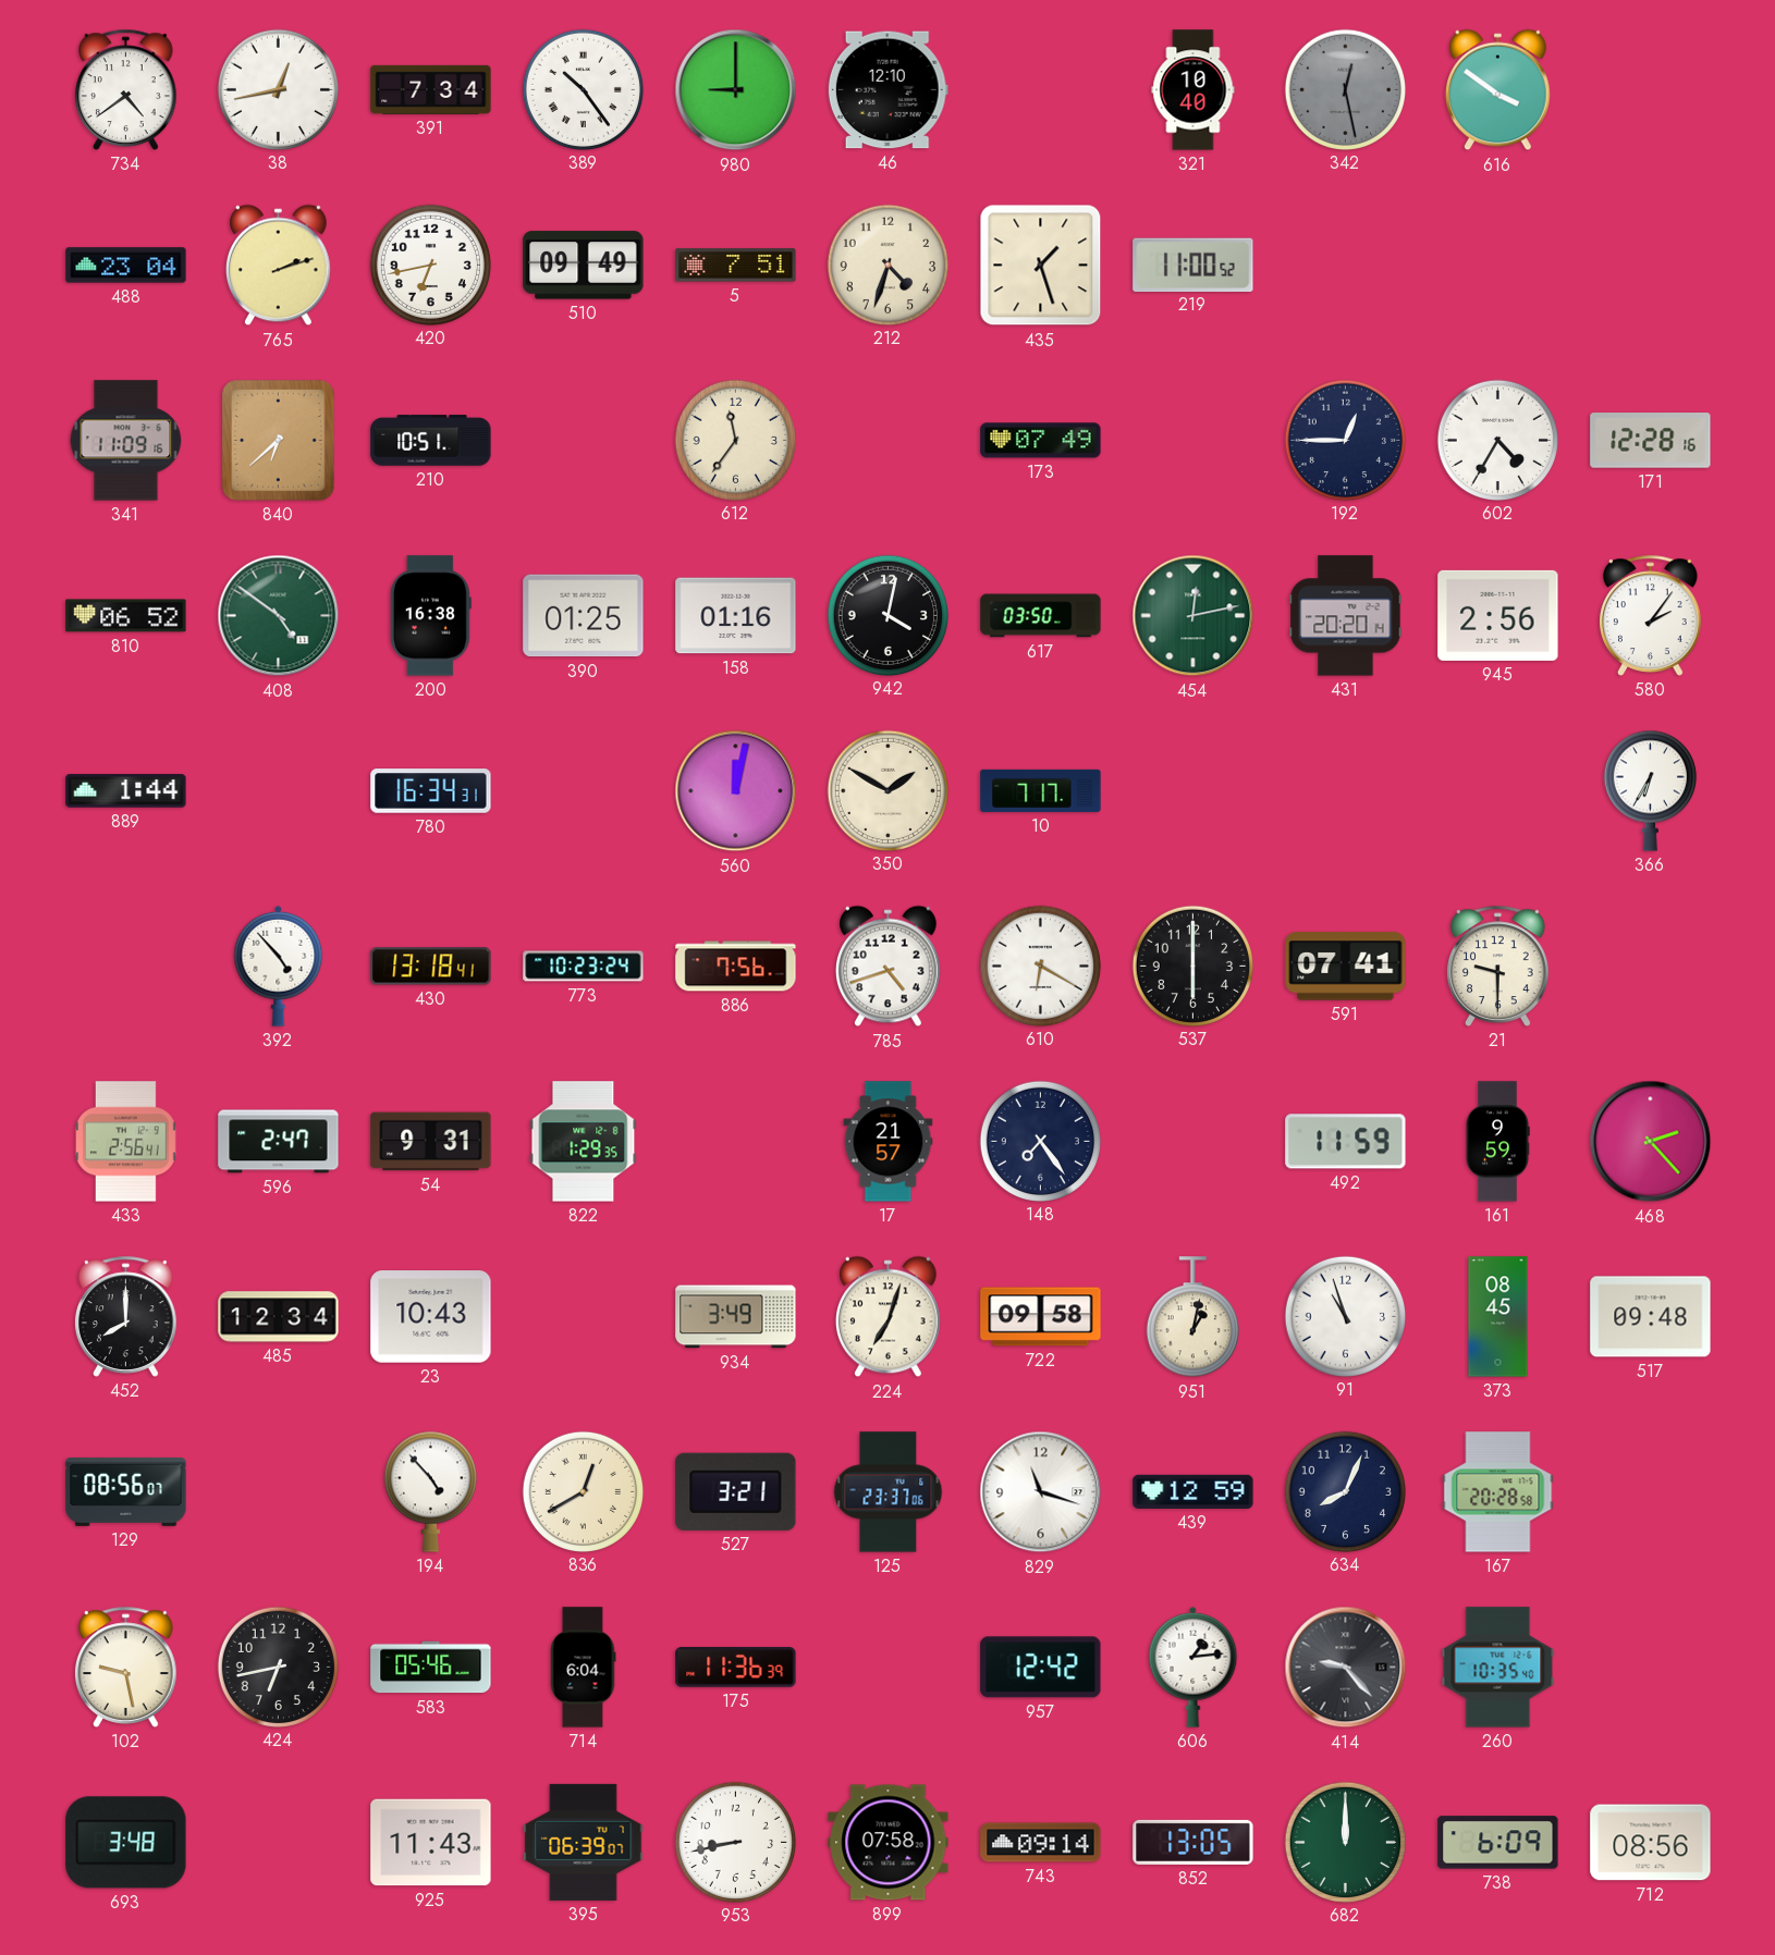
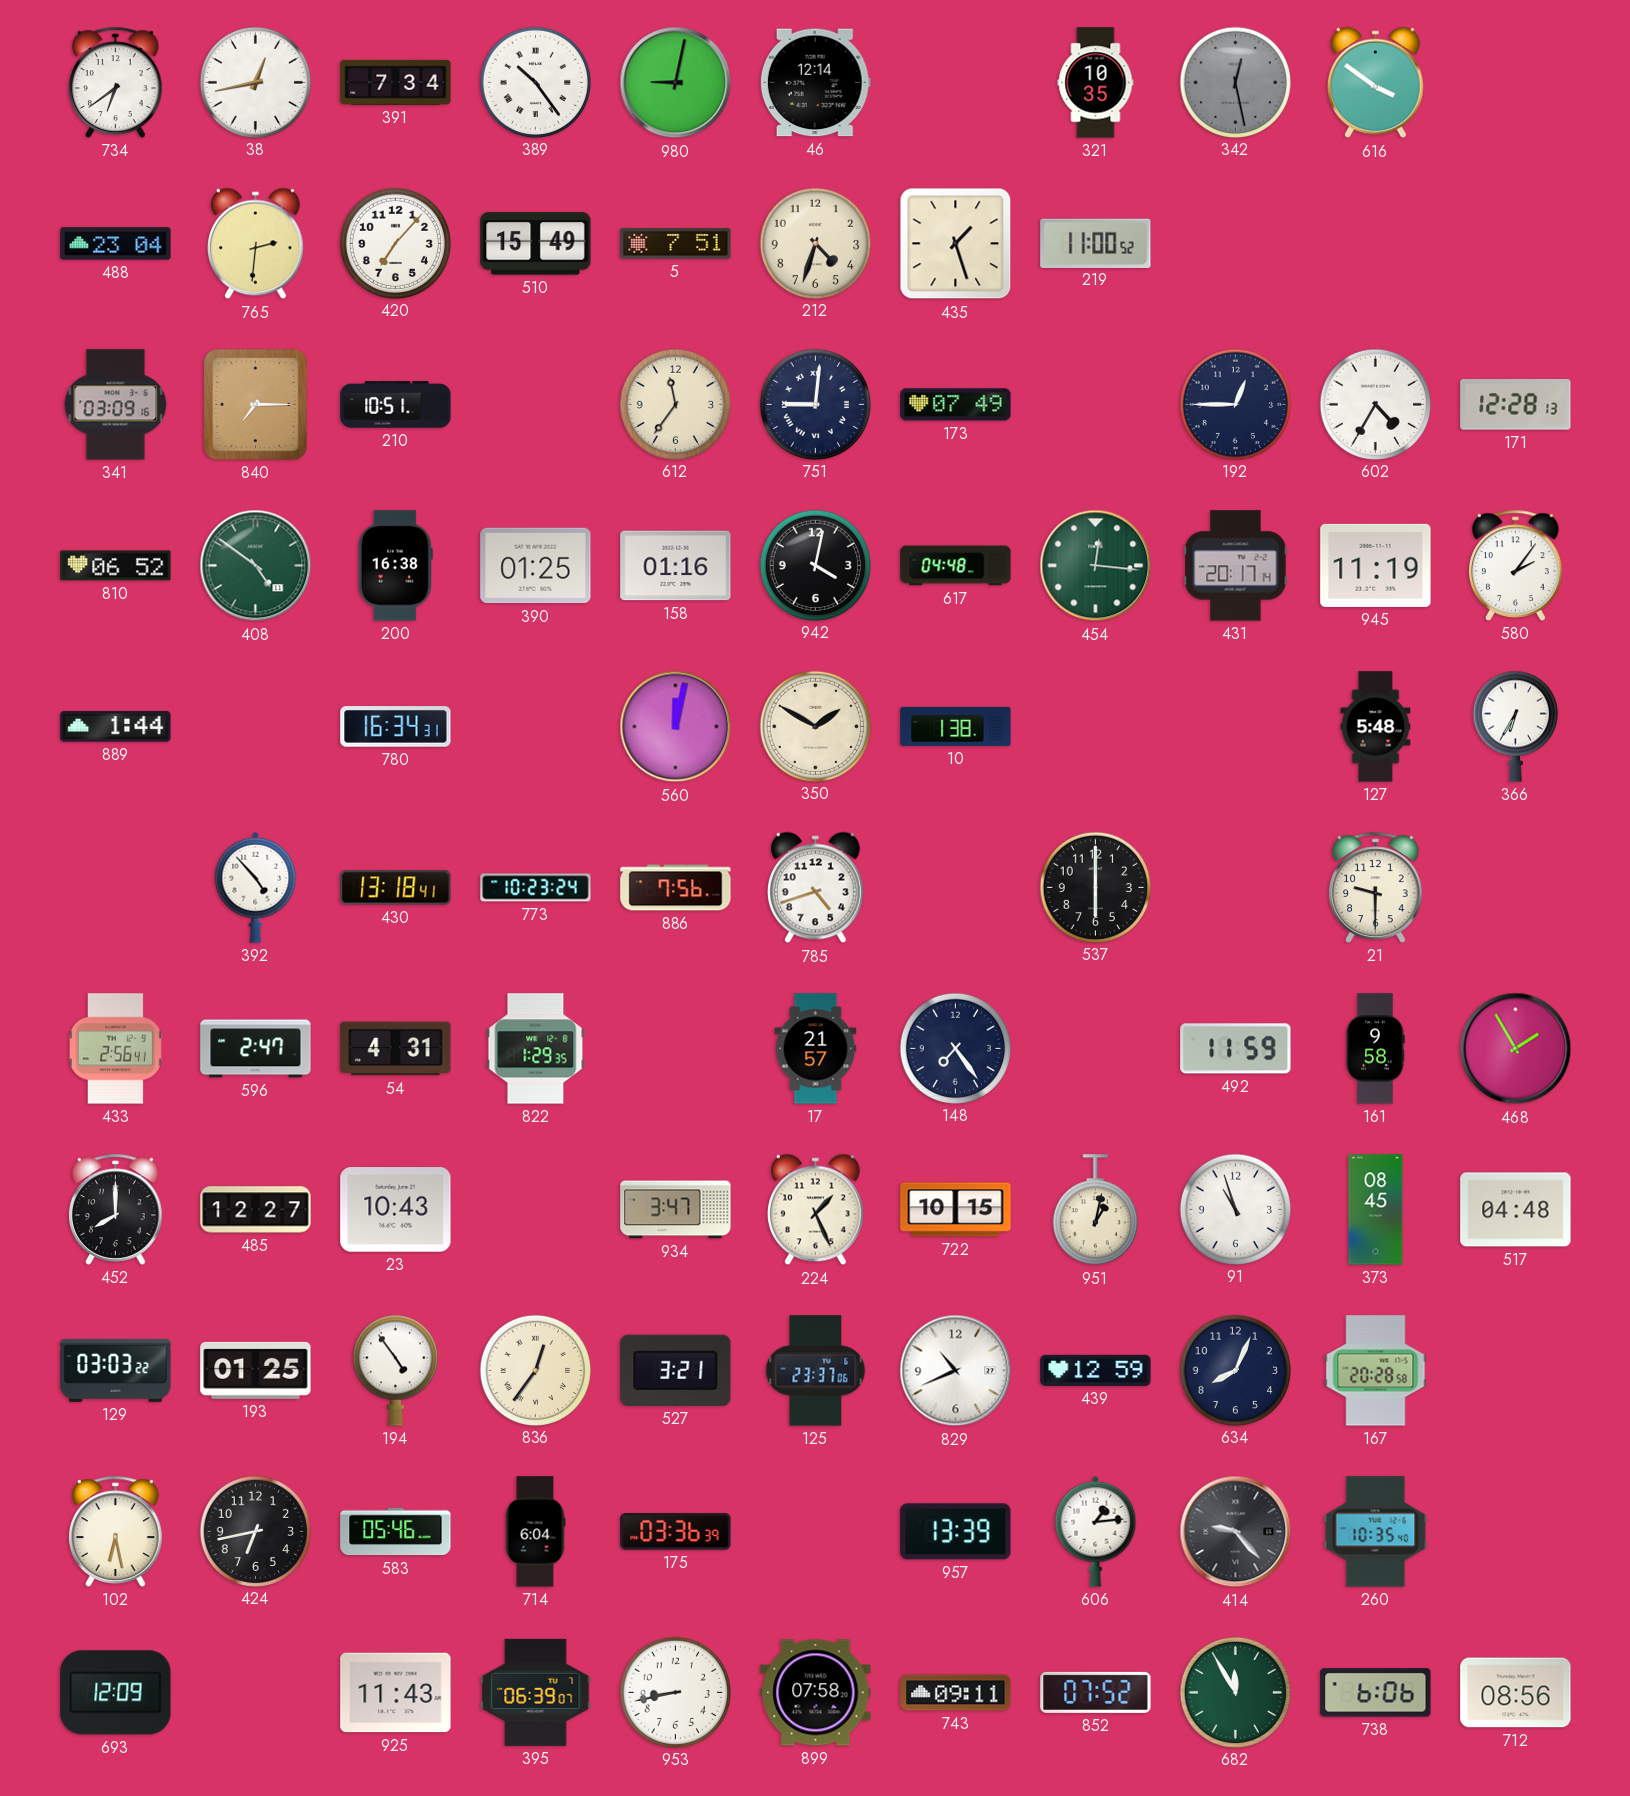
734: 4:39 -> 6:39
980: 9:00 -> 9:02
46: 12:10 -> 12:14
321: 10:40 -> 10:35
765: 2:12 -> 2:31
420: 6:43 -> 7:07
510: 09:49 -> 15:49
341: 11:09 -> 03:09
840: 6:38 -> 7:15
751: none -> 9:01
171: 12:28:16 -> 12:28:13
617: 03:50 -> 04:48
454: 12:13 -> 12:16
431: 20:20 -> 20:17
945: 2:56 -> 11:19
10: 7:17 -> 1:38
127: none -> 5:48
610: 6:20 -> none
591: 07:41 -> none
54: 9:31 -> 4:31
161: 9:59 -> 9:58
468: 2:23 -> 1:55
485: 12:34 -> 12:27
934: 3:49 -> 3:47
224: 7:03 -> 1:26
722: 09:58 -> 10:15
517: 09:48 -> 04:48
129: 08:56 -> 03:03
193: none -> 01:25
194: 4:53 -> 4:54
836: 12:40 -> 12:36
829: 11:18 -> 10:41
102: 9:28 -> 6:28
175: 11:36 -> 03:36
957: 12:42 -> 13:39
693: 3:48 -> 12:09
743: 09:14 -> 09:11
852: 13:05 -> 07:52
682: 12:00 -> 11:55
738: 6:09 -> 6:06
